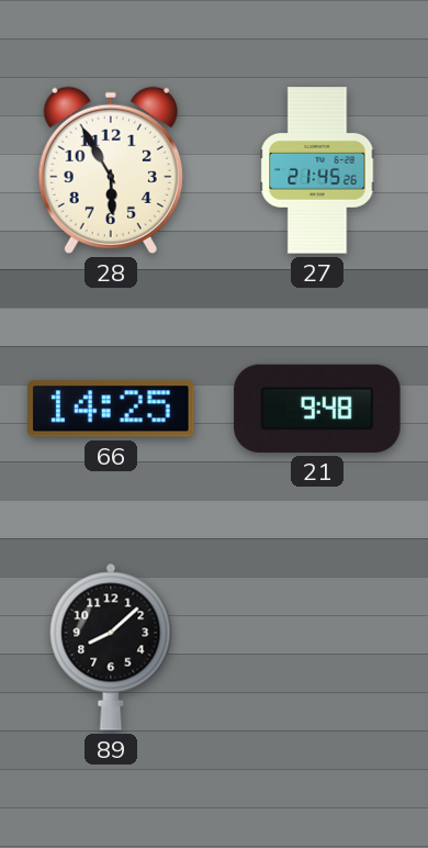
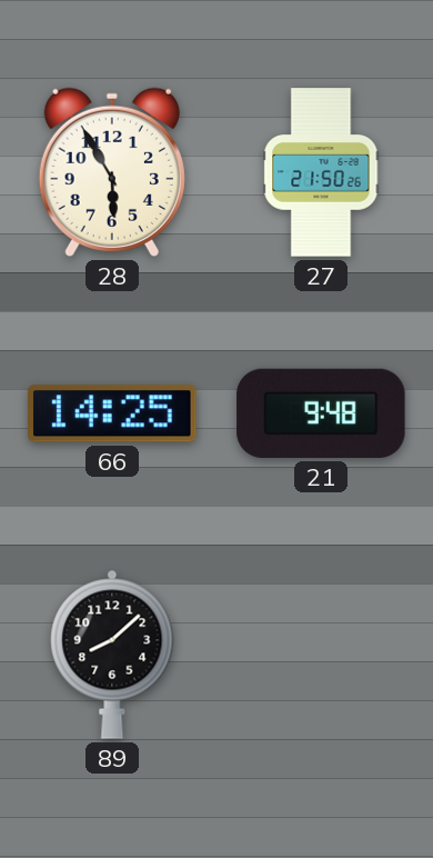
27: 21:45 -> 21:50
